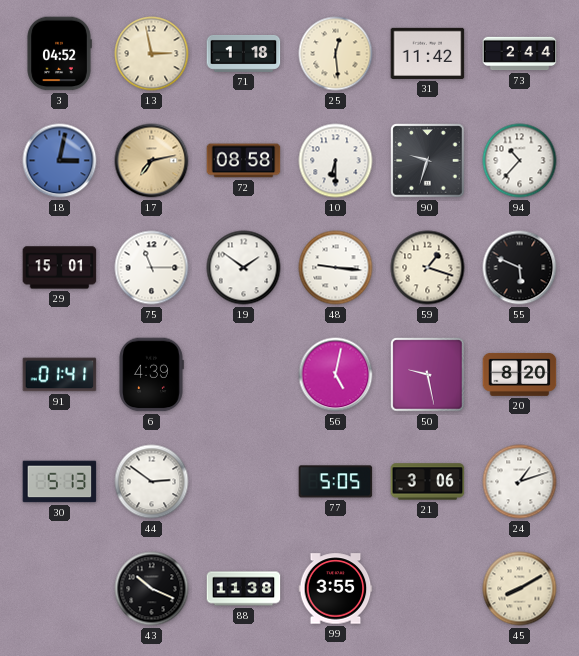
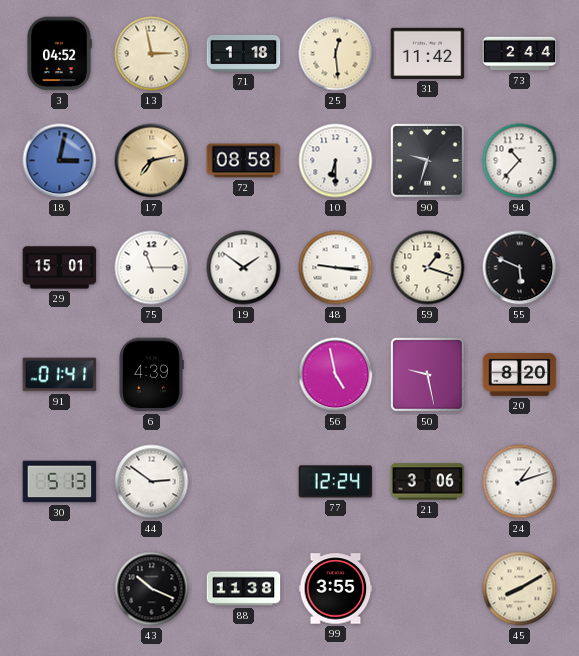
56: 5:02 -> 4:58
77: 5:05 -> 12:24
